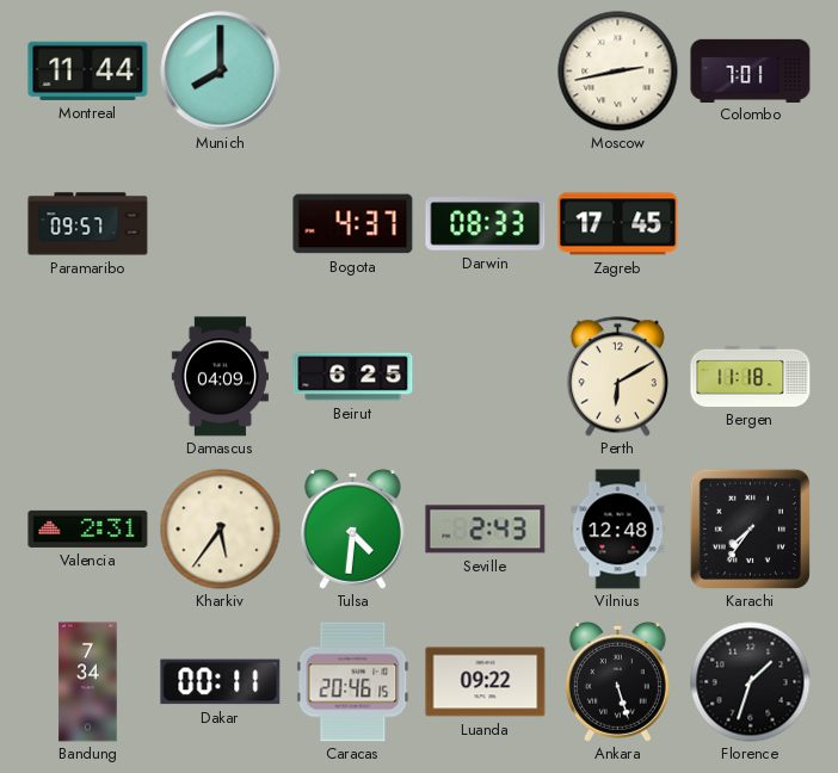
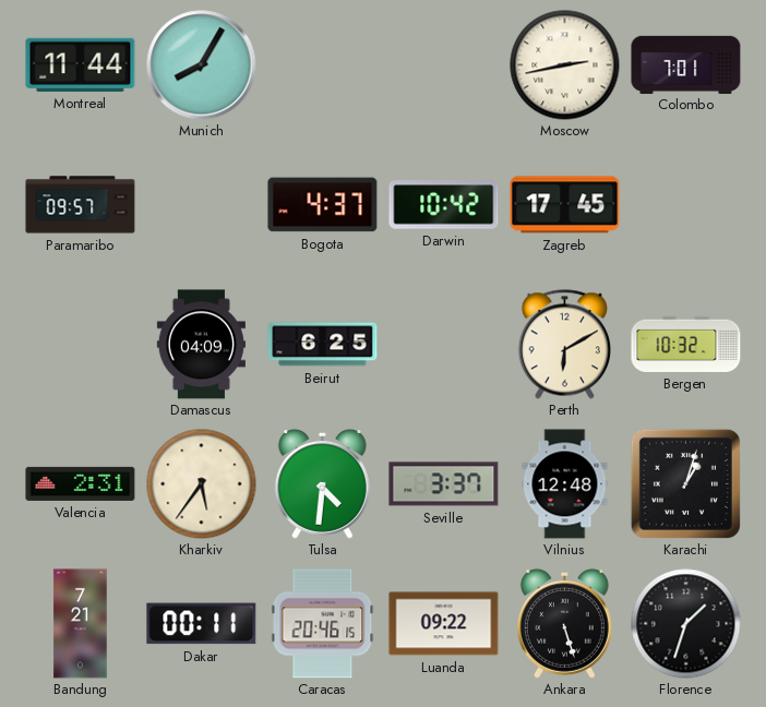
Munich: 8:00 -> 8:05
Darwin: 08:33 -> 10:42
Bergen: 11:18 -> 10:32
Seville: 2:43 -> 3:37
Karachi: 7:36 -> 1:03
Bandung: 7:34 -> 7:21
